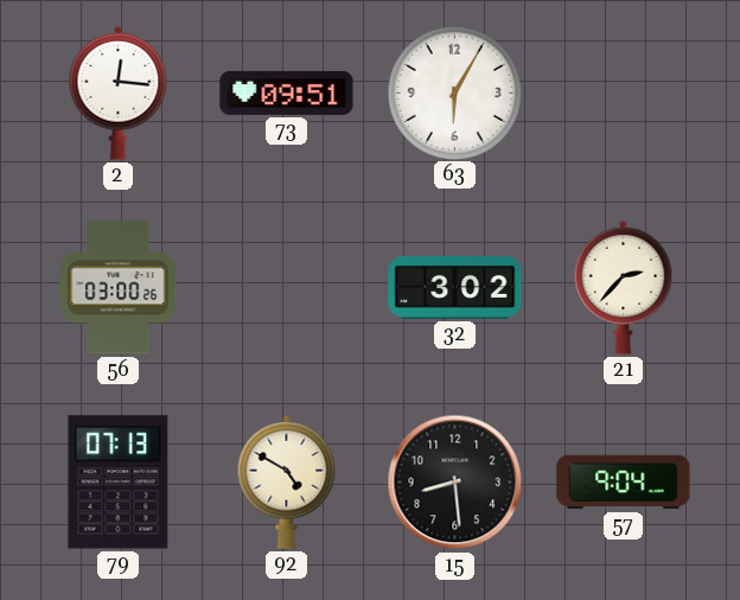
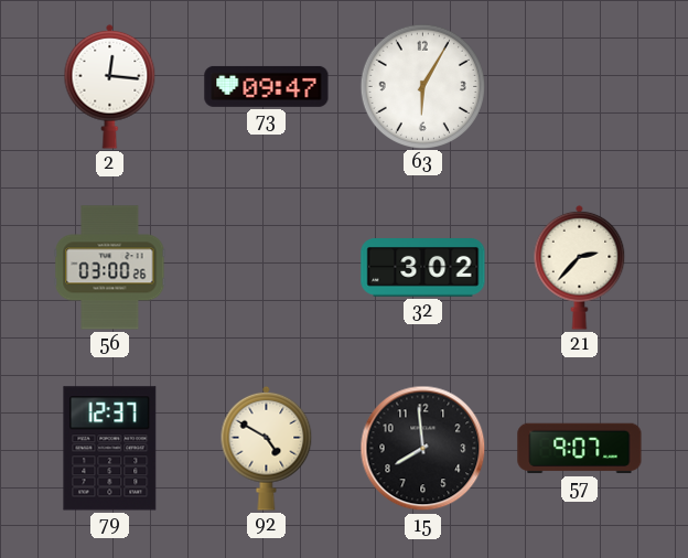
73: 09:51 -> 09:47
79: 07:13 -> 12:37
15: 8:29 -> 7:59
57: 9:04 -> 9:07
